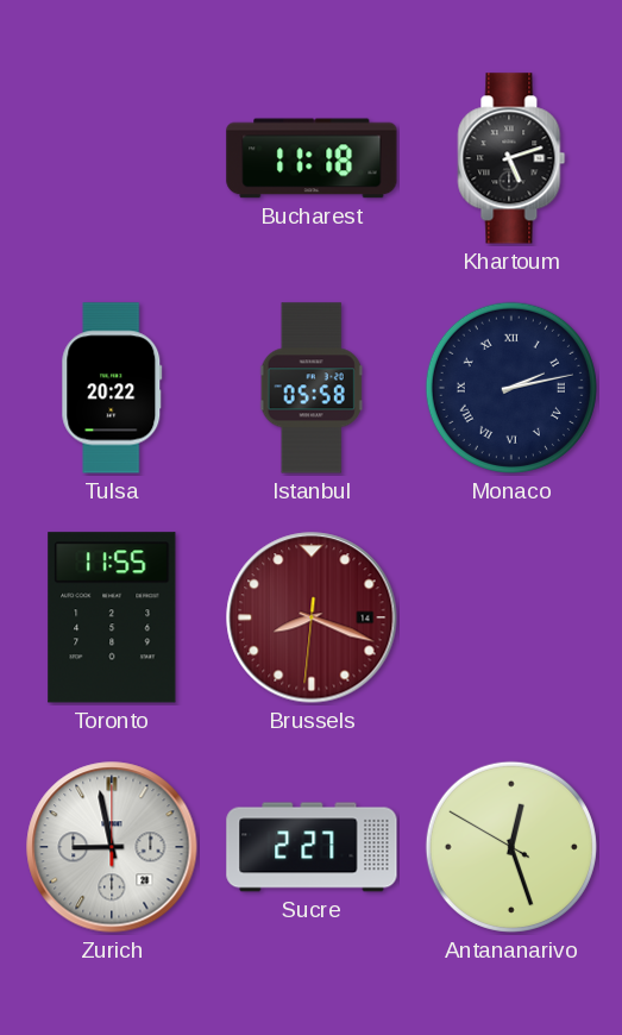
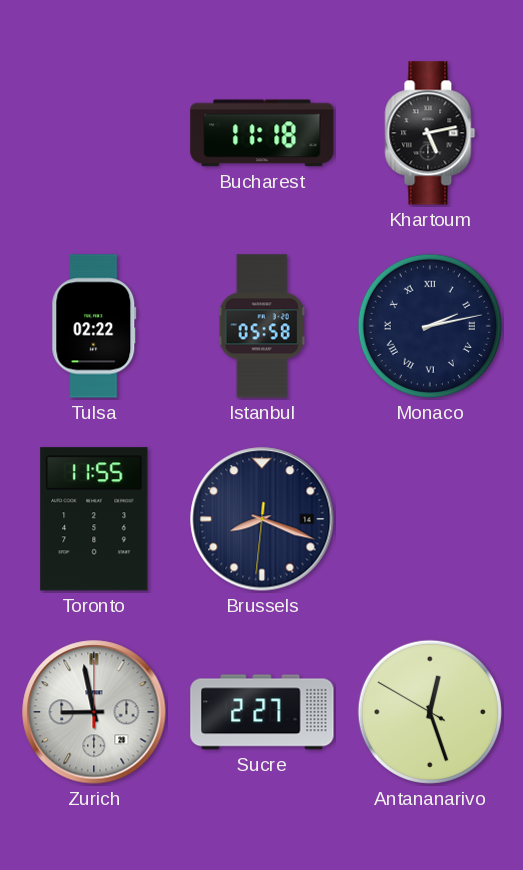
Khartoum: 5:12 -> 5:13
Tulsa: 20:22 -> 02:22
Brussels dial: burgundy -> navy
